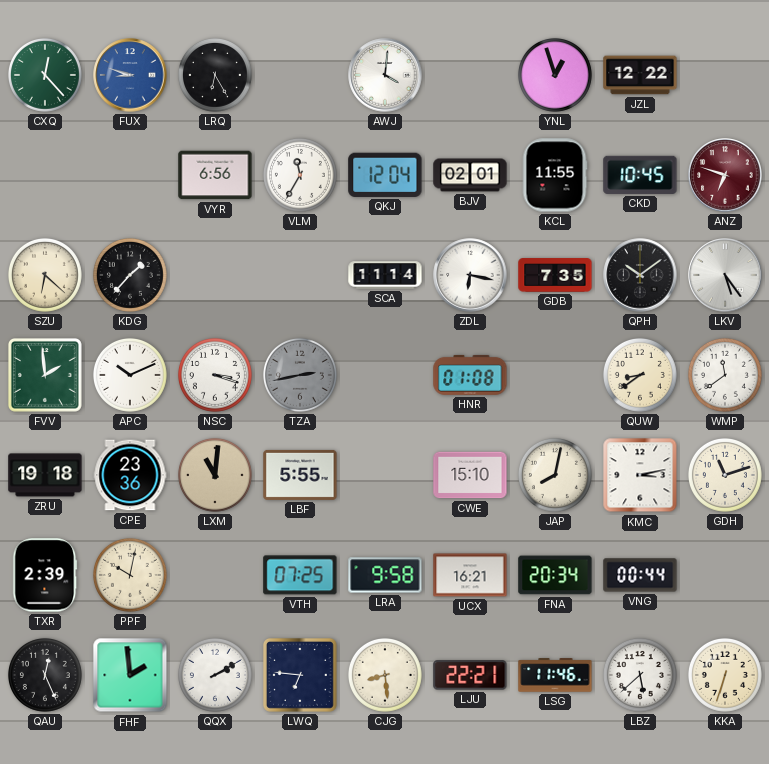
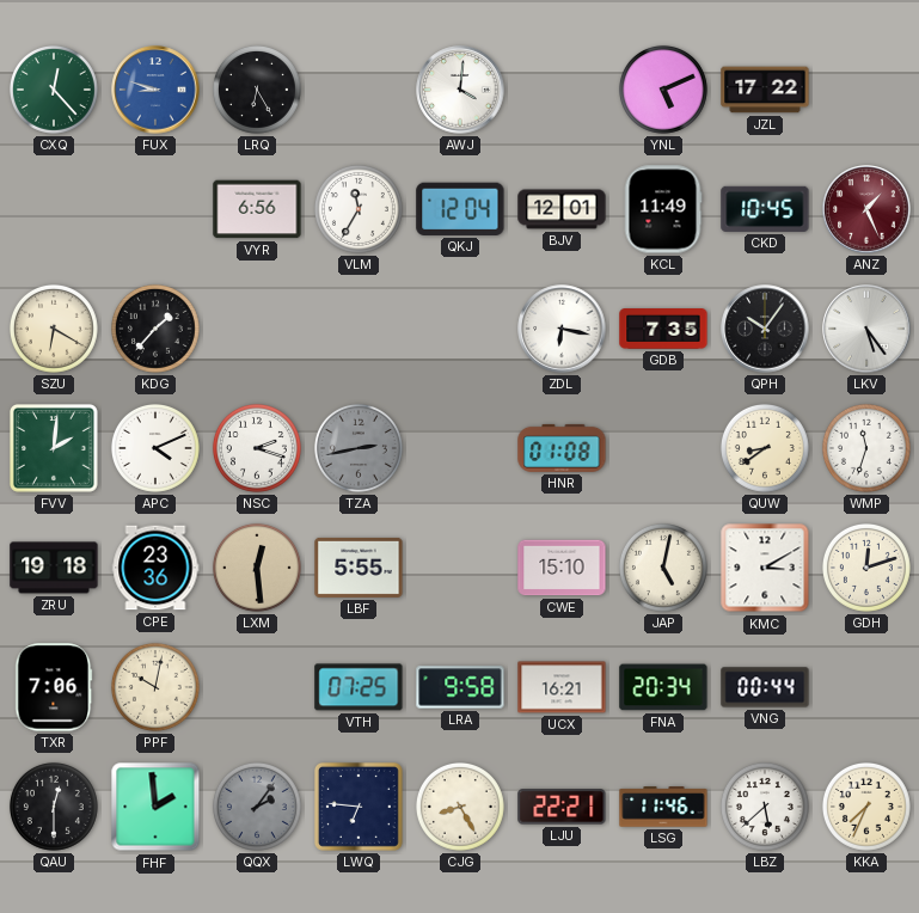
YNL: 12:57 -> 5:11
JZL: 12:22 -> 17:22
BJV: 02:01 -> 12:01
KCL: 11:55 -> 11:49
ANZ: 6:48 -> 1:26
SZU: 6:22 -> 6:20
SCA: 11:14 -> none
QPH: 10:09 -> 10:06
FVV: 1:59 -> 2:01
APC: 10:11 -> 4:11
NSC: 3:18 -> 2:18
WMP: 11:39 -> 11:33
LXM: 11:01 -> 12:29
JAP: 8:02 -> 5:02
KMC: 3:13 -> 3:10
GDH: 11:12 -> 12:12
TXR: 2:39 -> 7:06
QAU: 12:26 -> 12:30
QQX: 2:10 -> 2:06
QQX dial: white -> grey
CJG: 8:29 -> 8:25
KKA: 6:33 -> 7:34
